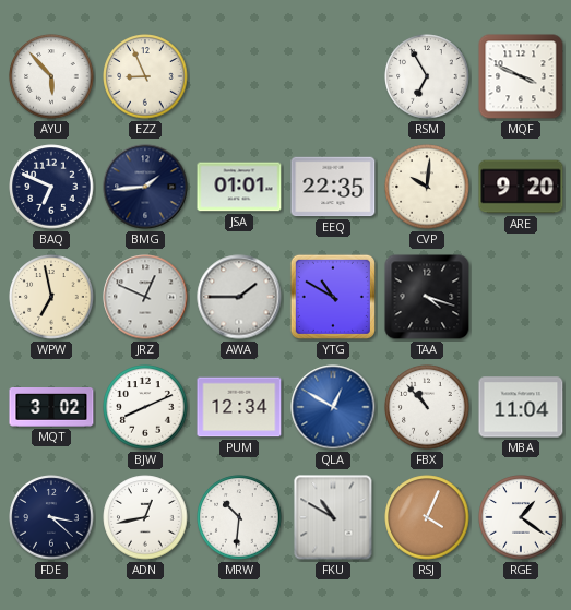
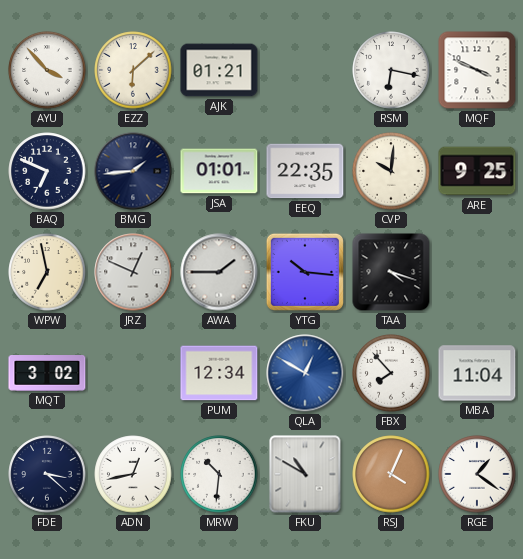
AYU: 5:53 -> 3:53
EZZ: 8:56 -> 6:08
AJK: none -> 01:21
RSM: 6:55 -> 6:17
ARE: 9:20 -> 9:25
YTG: 10:50 -> 10:16
BJW: 8:11 -> none
FBX: 10:53 -> 7:53
